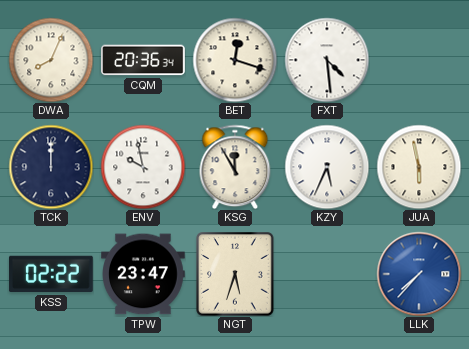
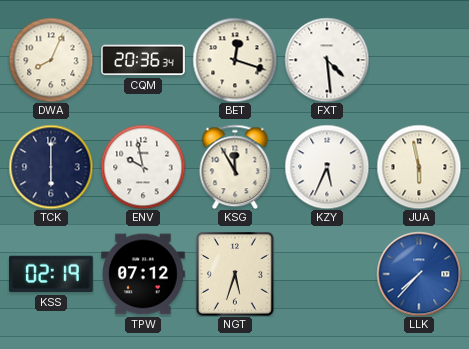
TCK: 12:00 -> 6:00
KSS: 02:22 -> 02:19
TPW: 23:47 -> 07:12
